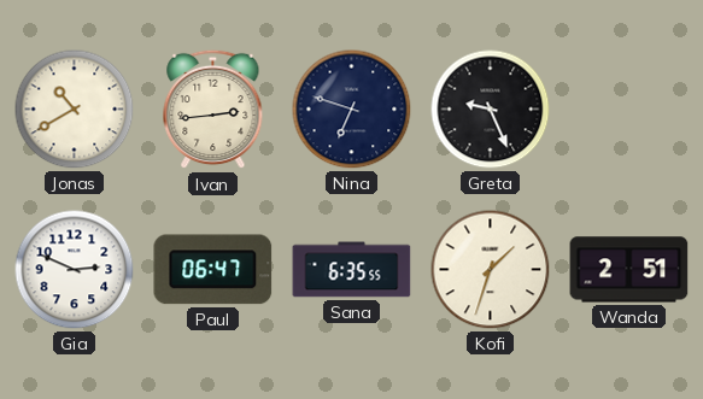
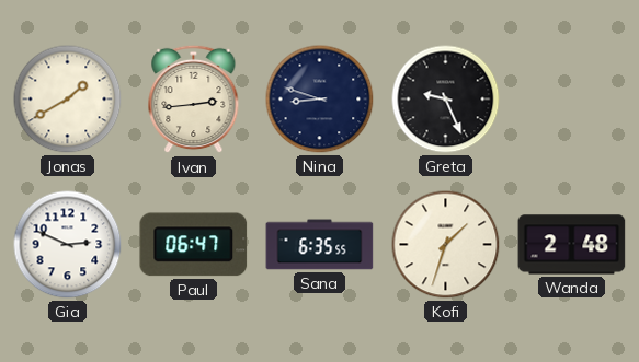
Jonas: 10:40 -> 1:40
Nina: 6:48 -> 8:48
Wanda: 2:51 -> 2:48
